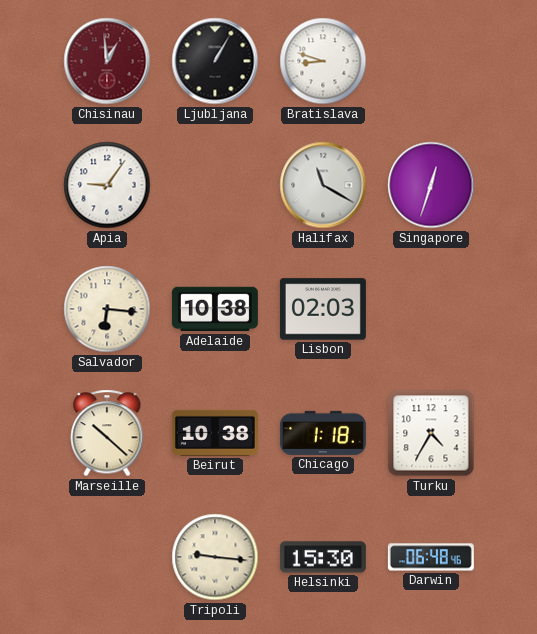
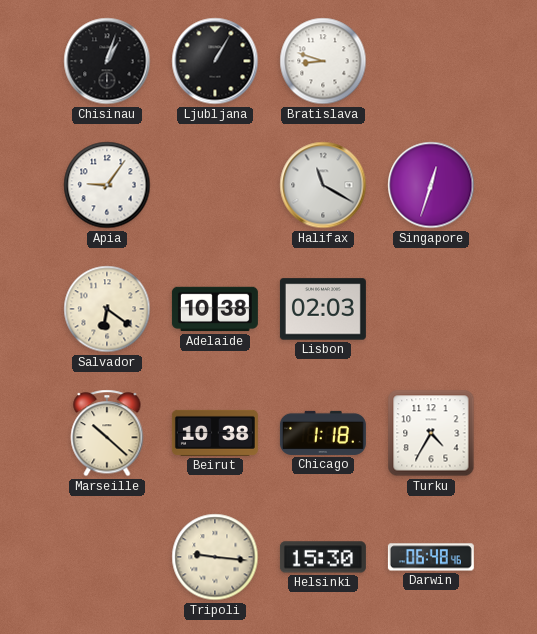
Chisinau: 12:59 -> 1:03
Chisinau dial: burgundy -> black
Salvador: 6:16 -> 6:21
